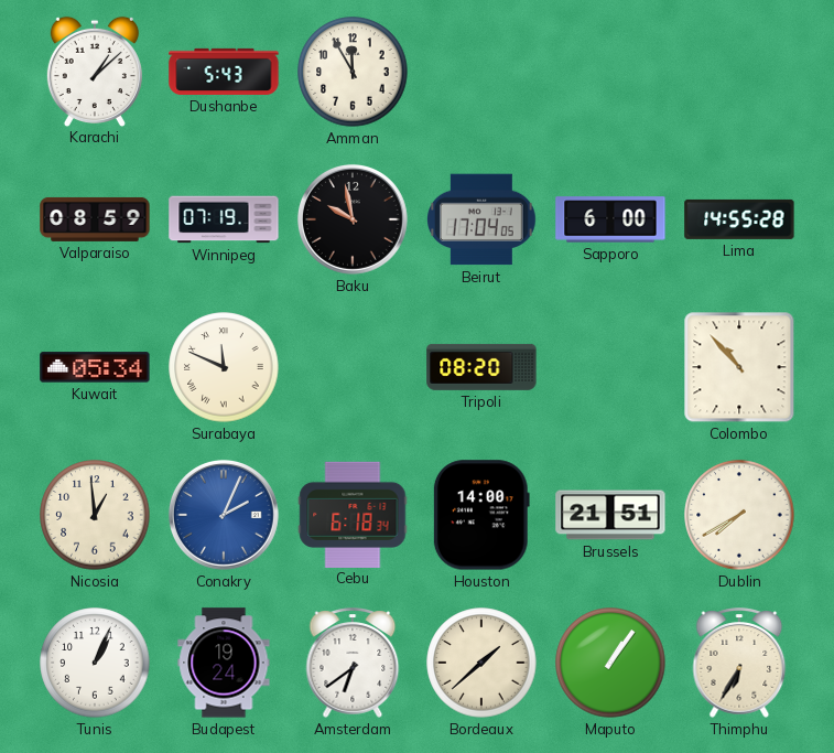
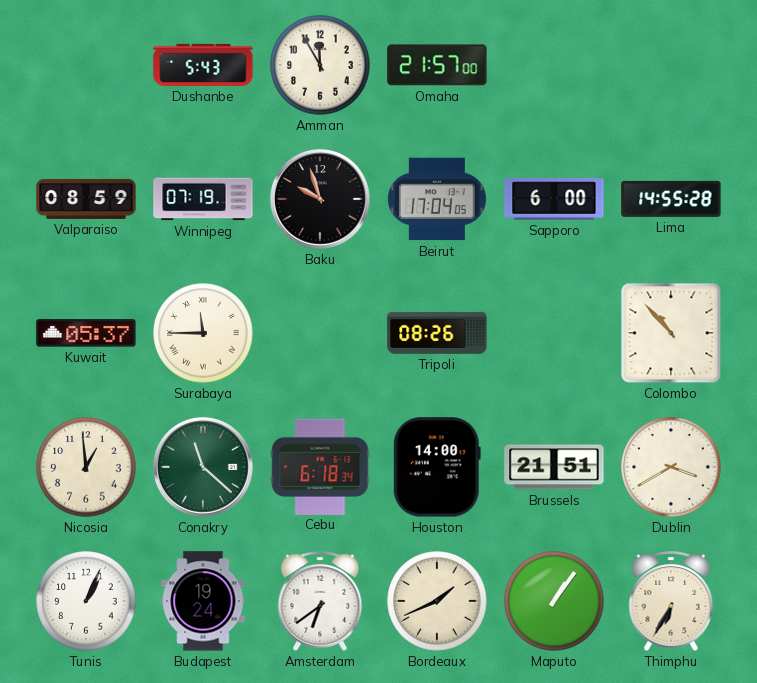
Karachi: 1:08 -> none
Omaha: none -> 21:57
Baku: 9:58 -> 9:57
Kuwait: 05:34 -> 05:37
Surabaya: 11:49 -> 11:45
Tripoli: 08:20 -> 08:26
Conakry: 2:04 -> 11:22
Conakry dial: blue -> green
Dublin: 7:40 -> 3:40
Bordeaux: 1:38 -> 1:41
